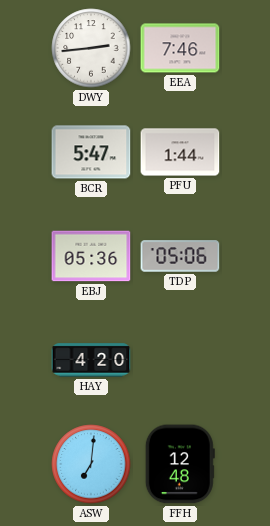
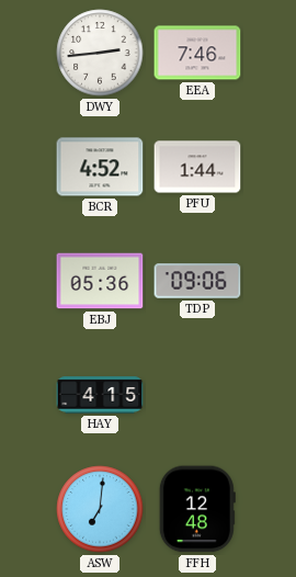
BCR: 5:47 -> 4:52
TDP: 05:06 -> 09:06
HAY: 4:20 -> 4:15
